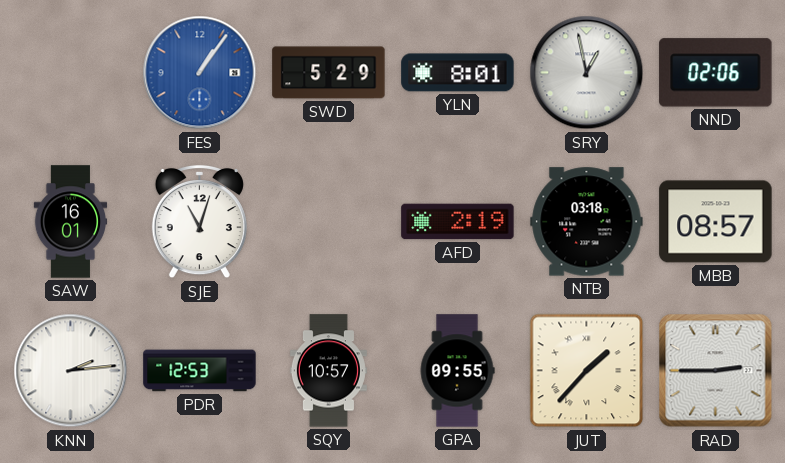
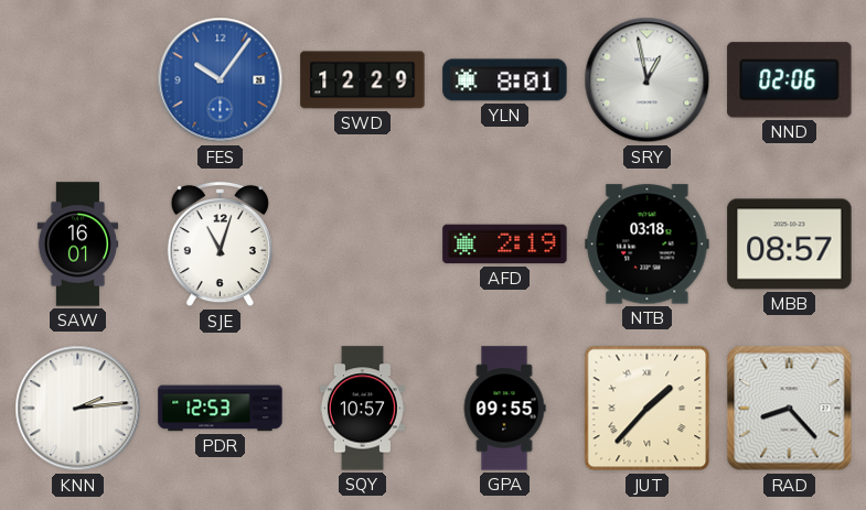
FES: 1:06 -> 10:06
SWD: 5:29 -> 12:29
RAD: 2:45 -> 8:23
